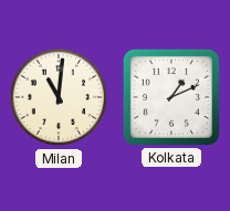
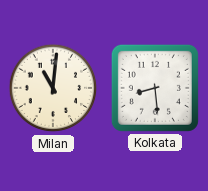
Kolkata: 1:11 -> 8:29
